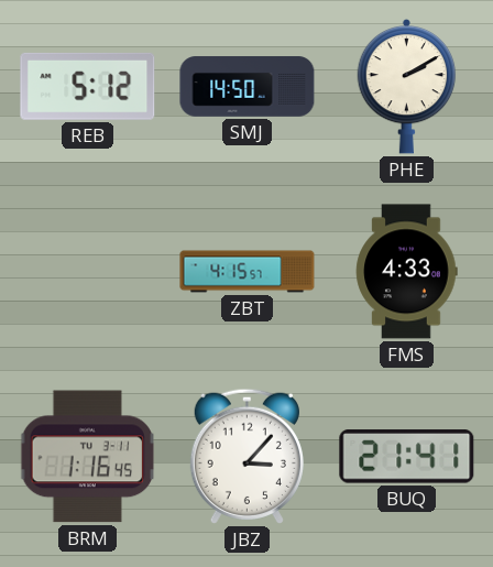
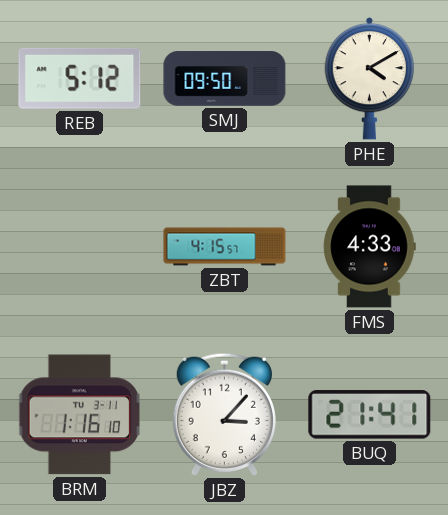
SMJ: 14:50 -> 09:50
PHE: 2:10 -> 4:10
BRM: 1:16:45 -> 1:16:10
